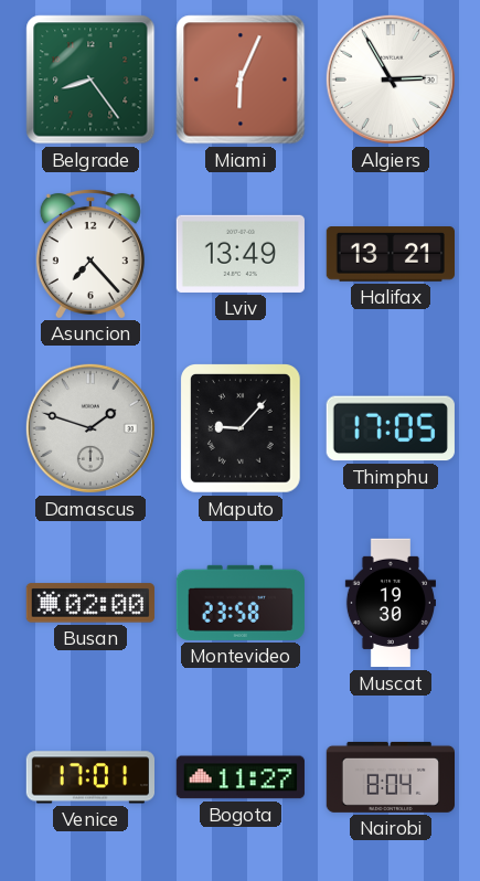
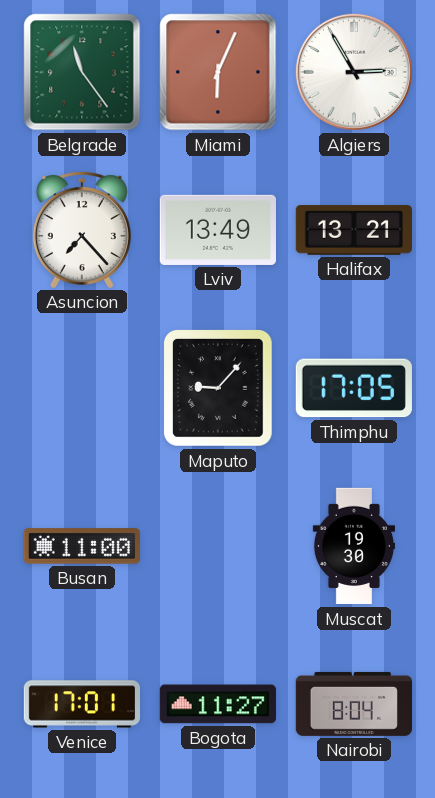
Belgrade: 8:24 -> 11:24
Damascus: 1:48 -> none
Busan: 02:00 -> 11:00
Montevideo: 23:58 -> none
